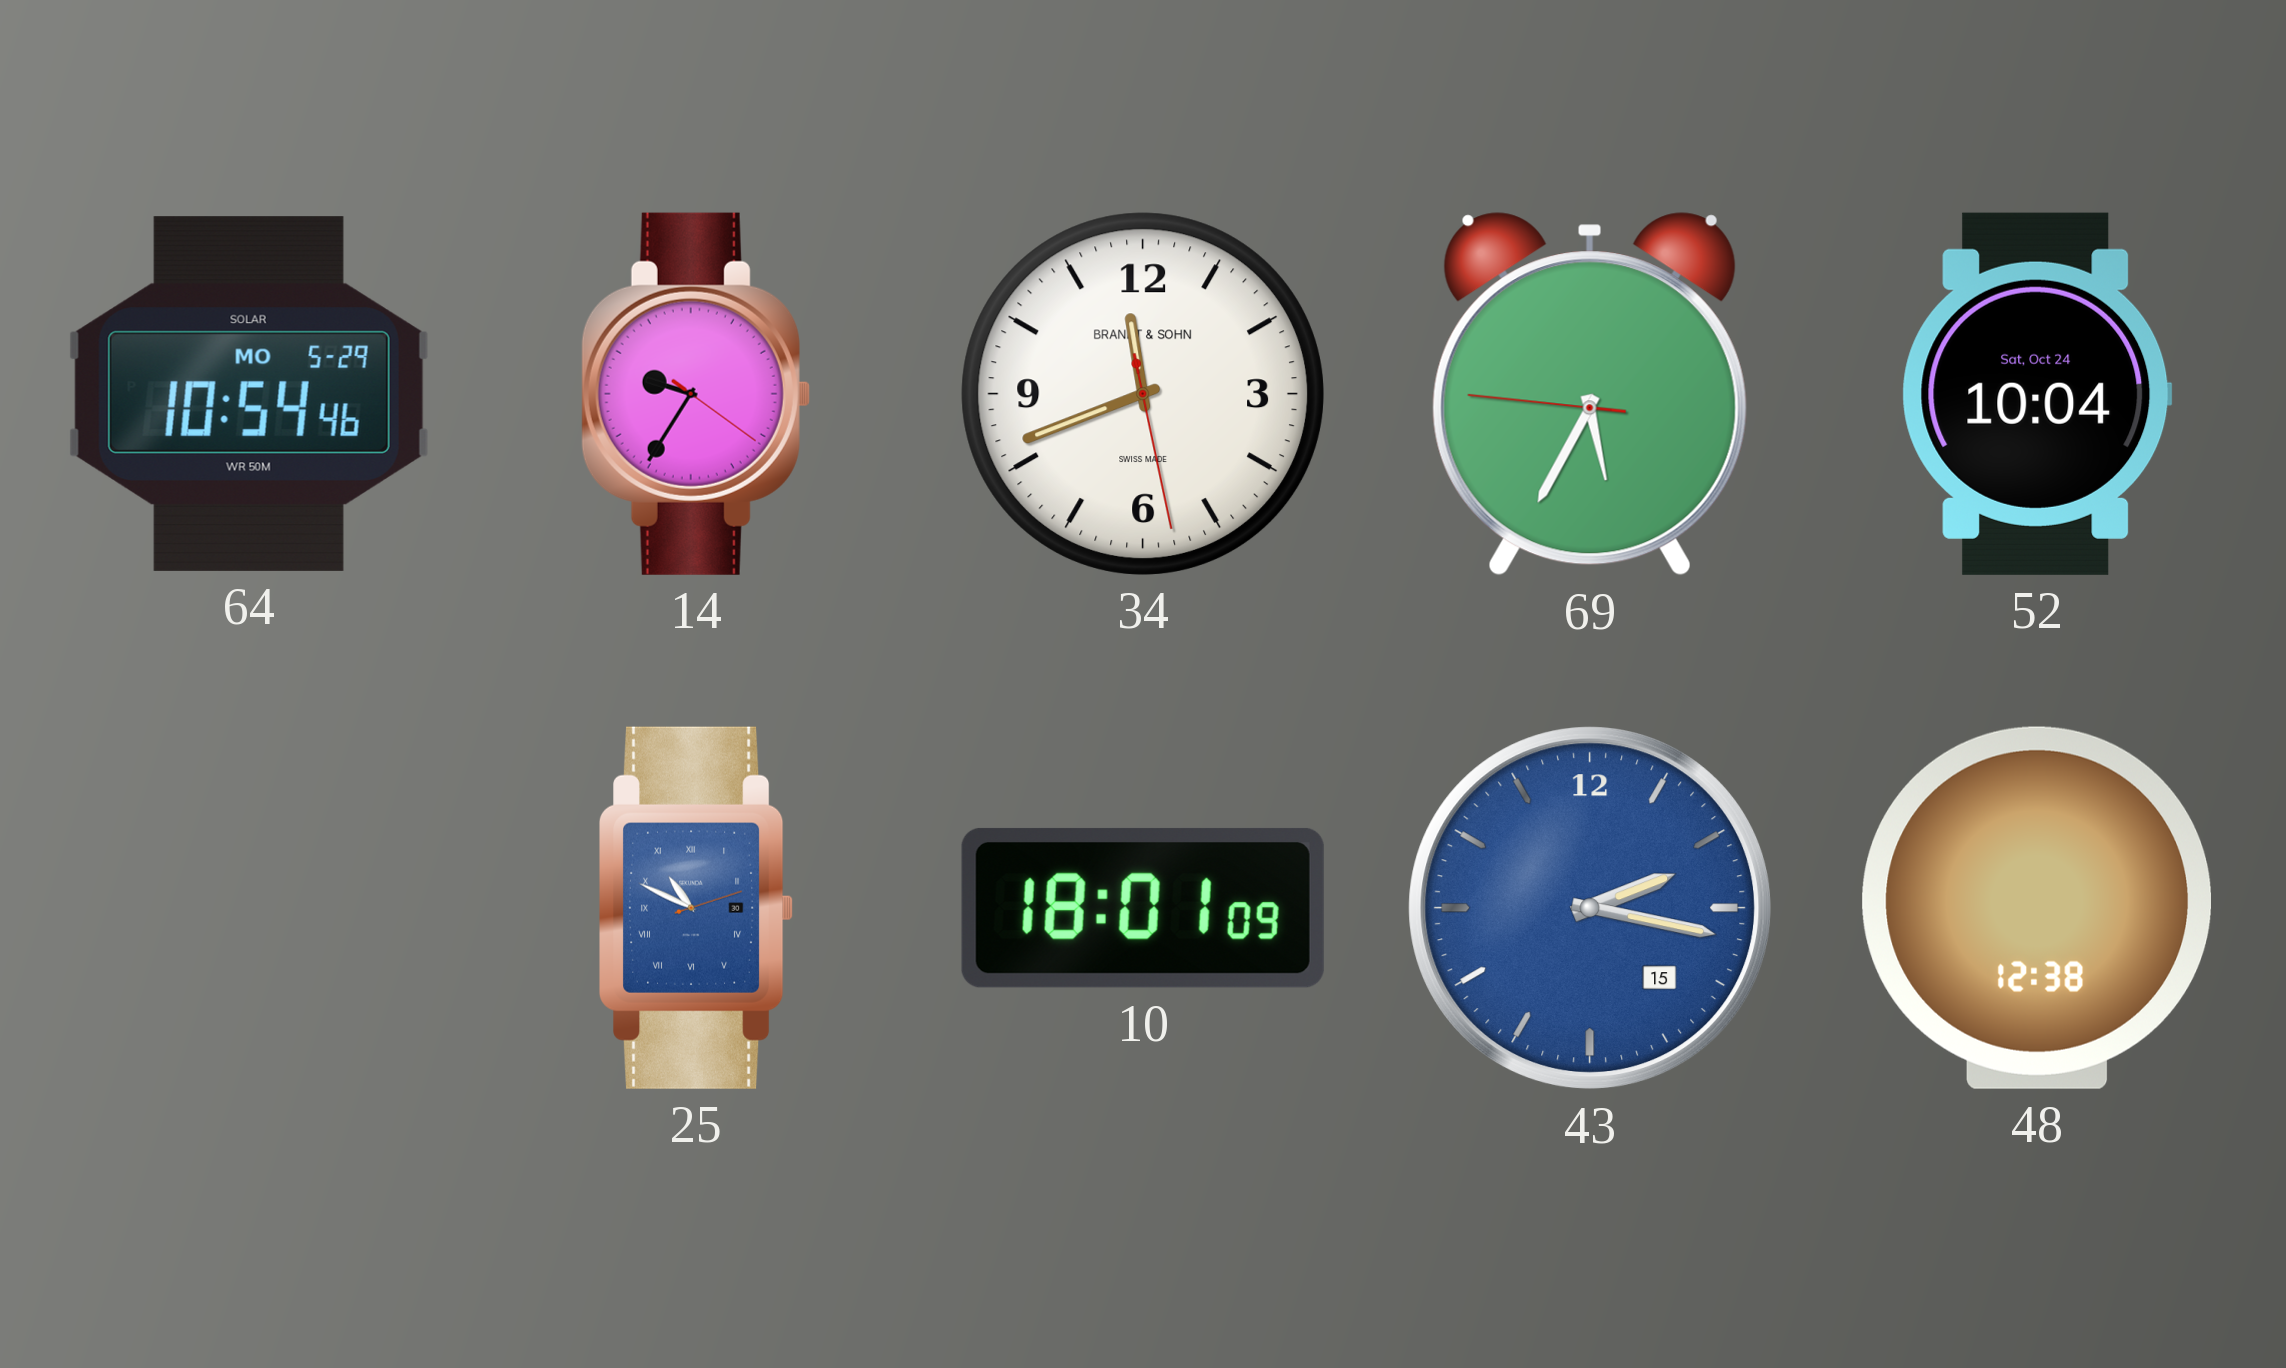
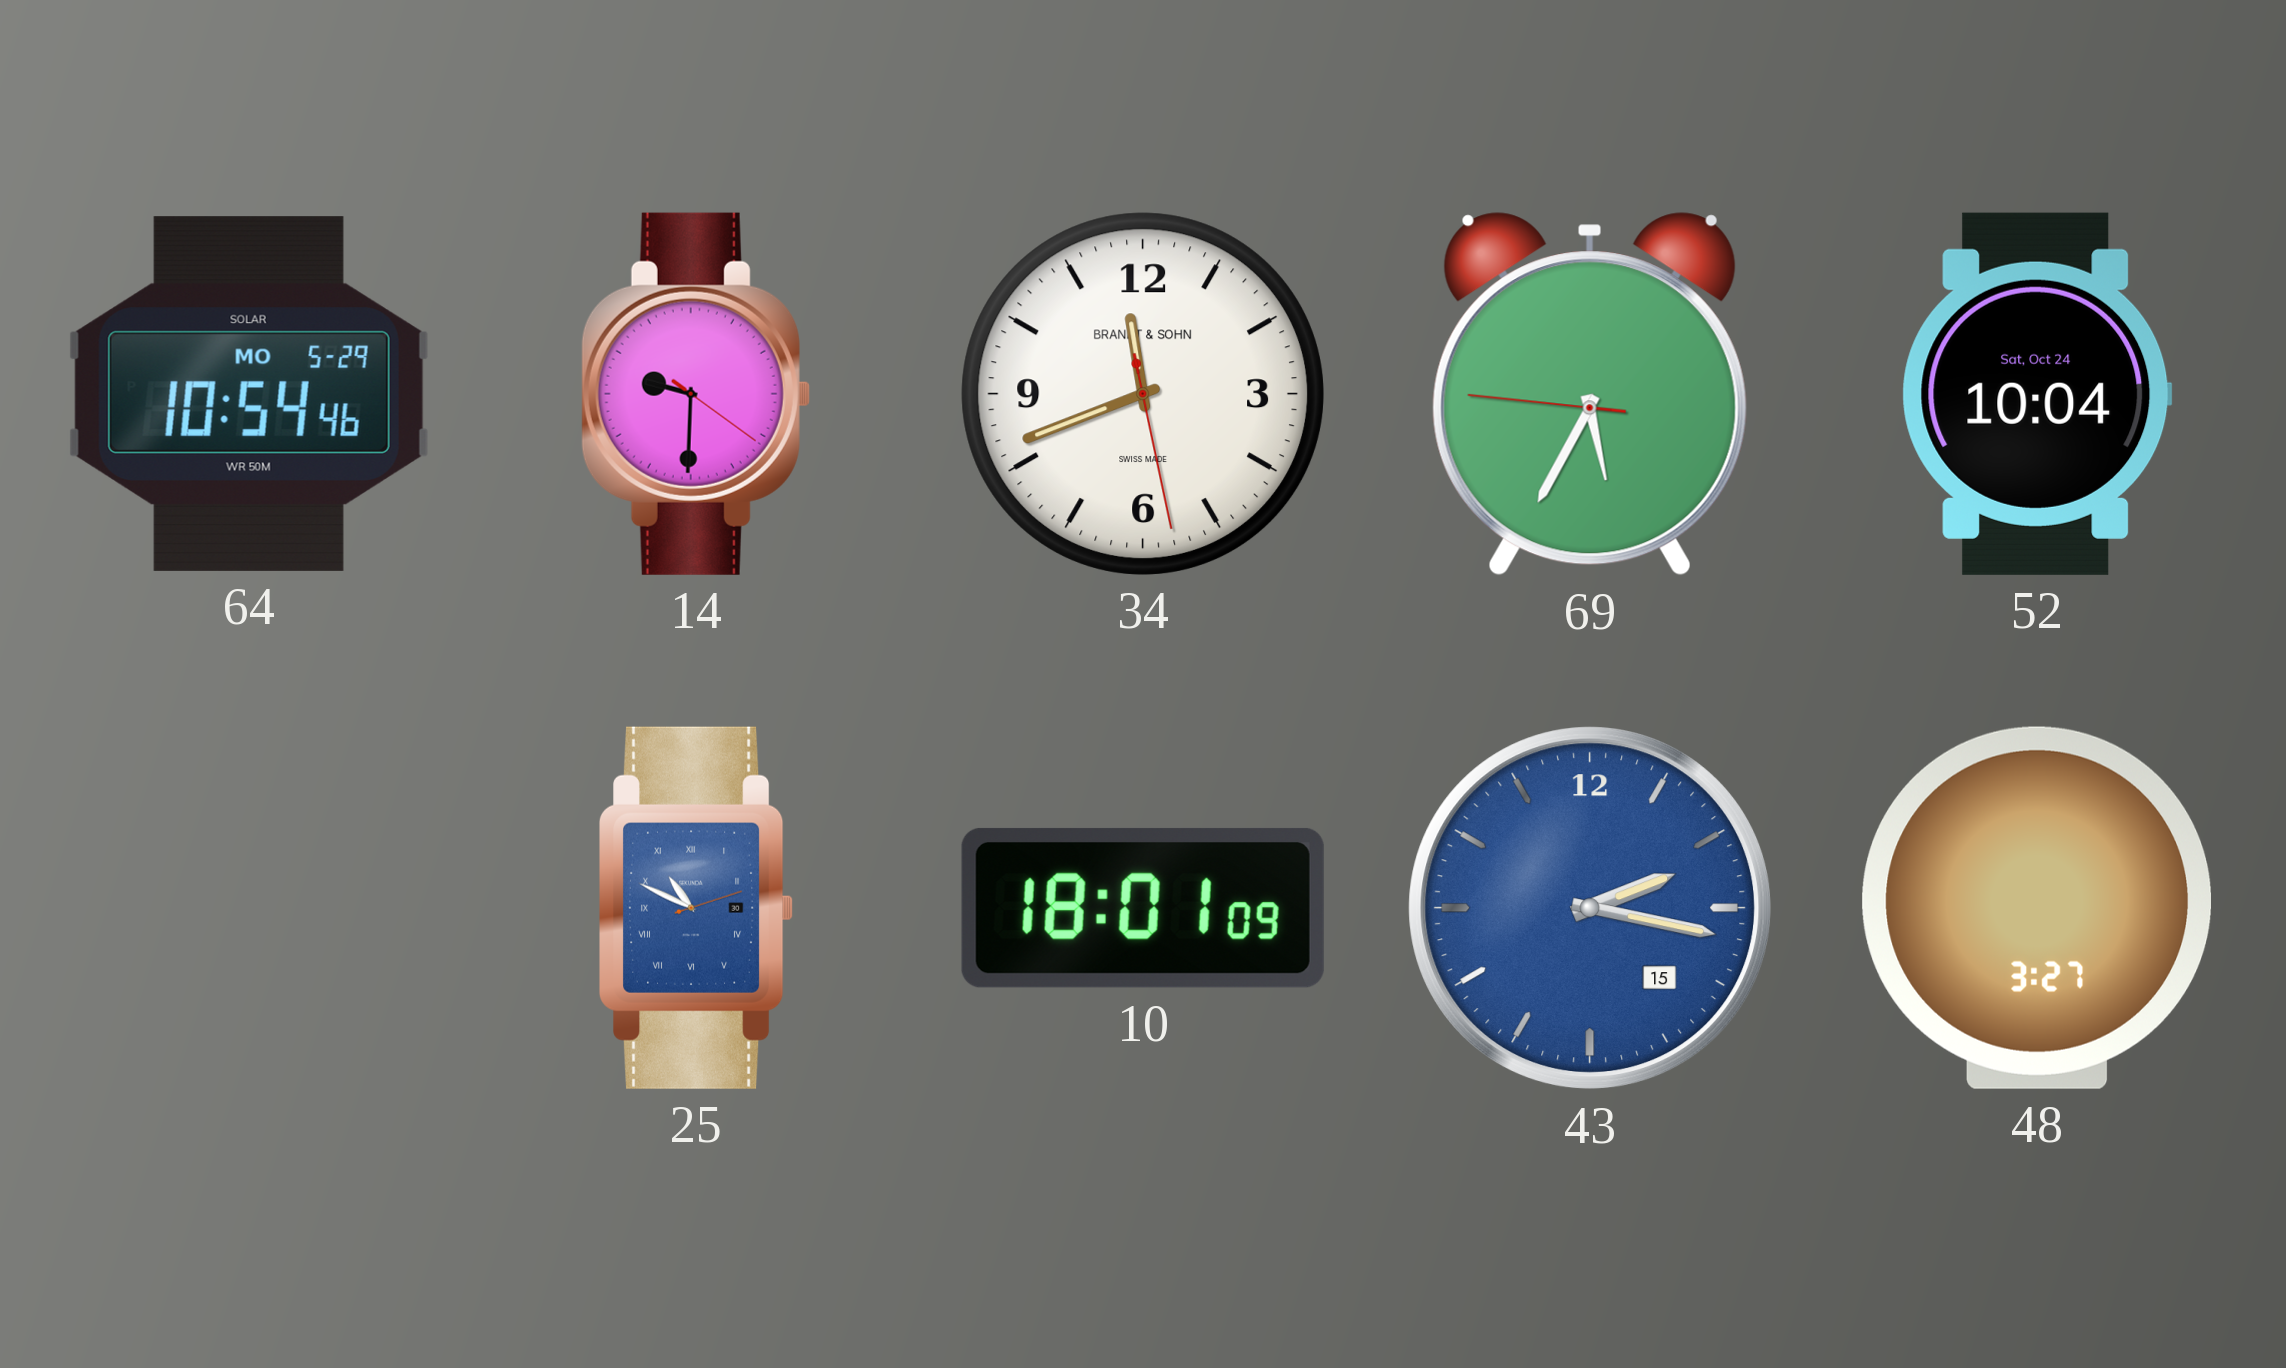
14: 9:35 -> 9:30
48: 12:38 -> 3:27
